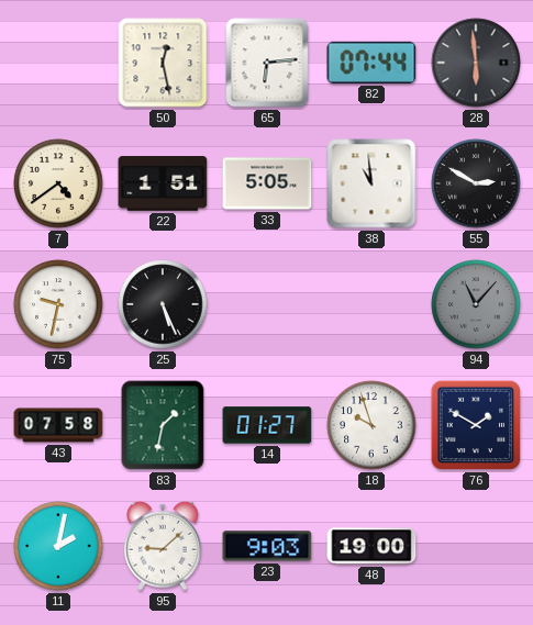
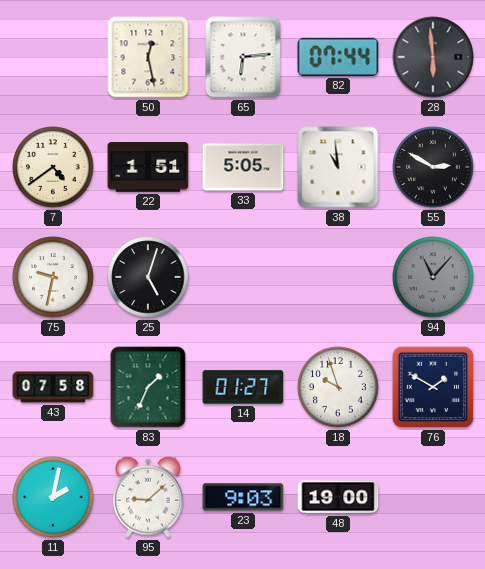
25: 5:26 -> 5:03
83: 1:32 -> 1:34
